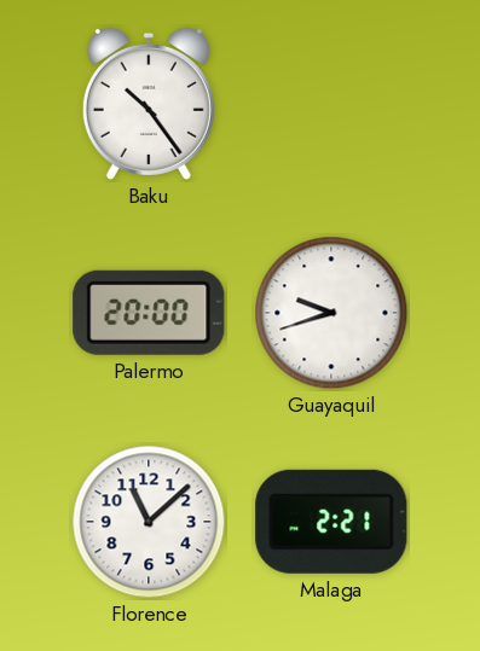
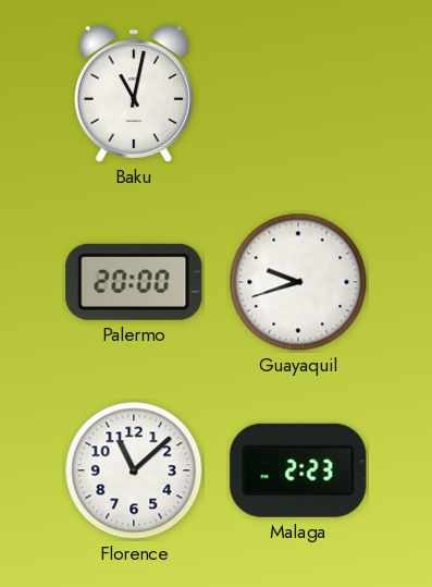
Baku: 10:24 -> 11:02
Malaga: 2:21 -> 2:23
